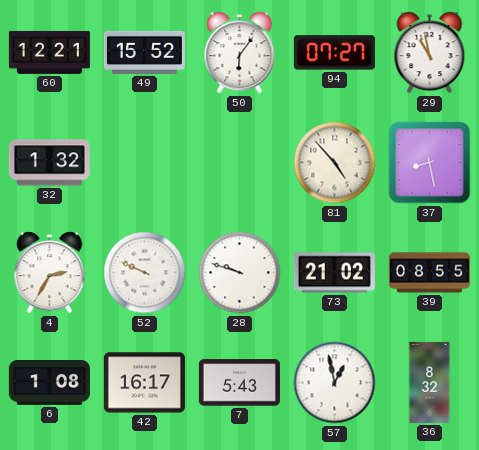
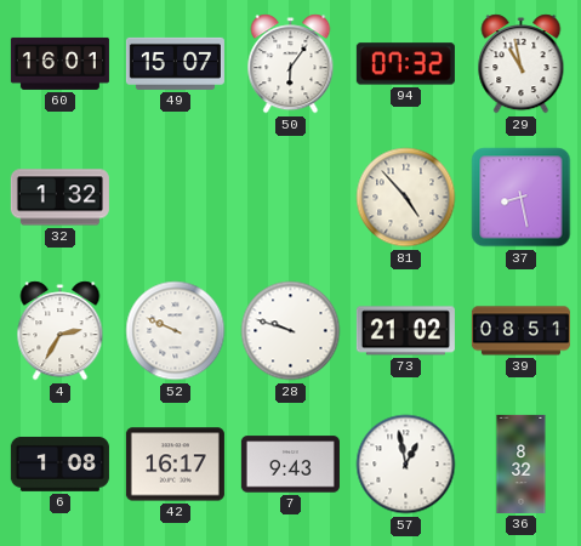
60: 12:21 -> 16:01
49: 15:52 -> 15:07
94: 07:27 -> 07:32
39: 08:55 -> 08:51
7: 5:43 -> 9:43
